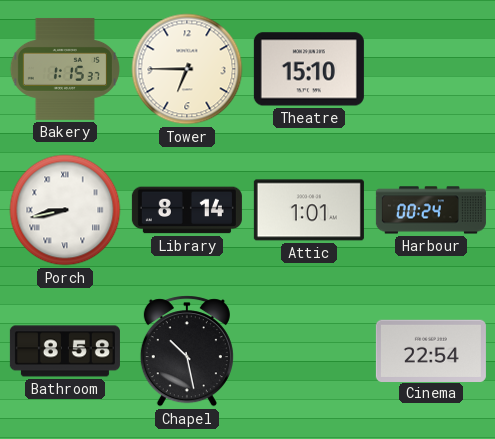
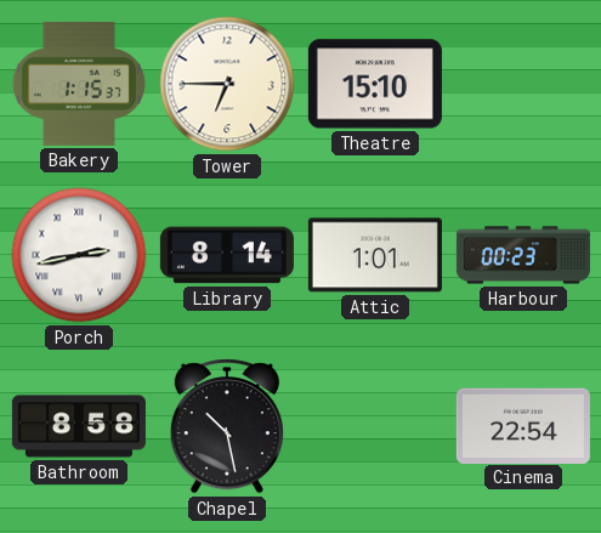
Porch: 8:43 -> 2:43
Harbour: 00:24 -> 00:23
